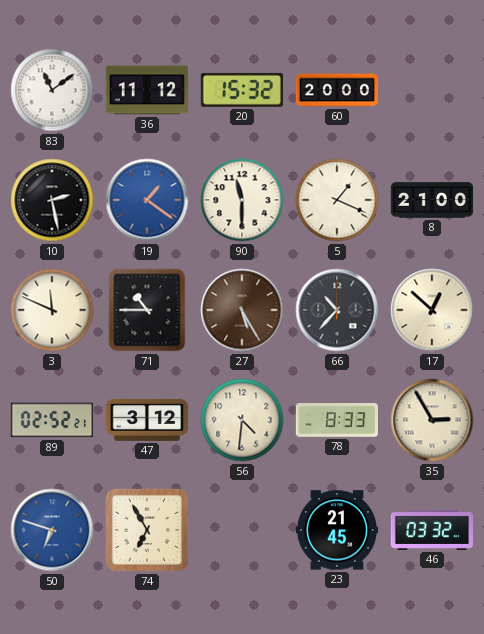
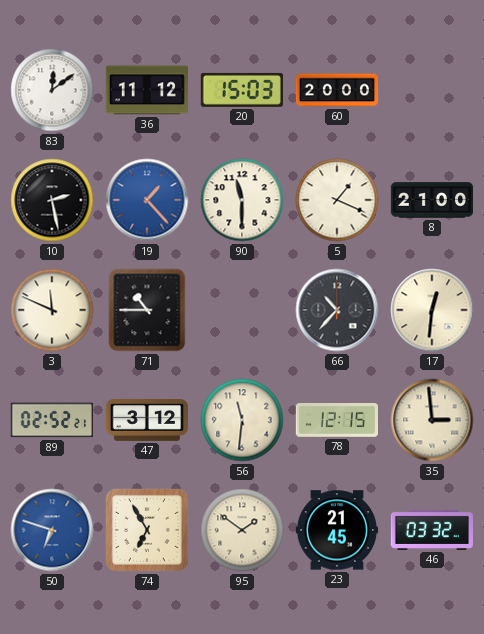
83: 11:09 -> 12:09
20: 15:32 -> 15:03
19: 1:21 -> 1:23
27: 5:25 -> none
17: 12:52 -> 12:31
56: 4:31 -> 11:31
78: 8:33 -> 12:15
35: 2:55 -> 2:59
95: none -> 1:51
